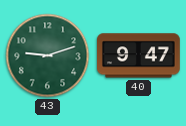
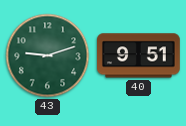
40: 9:47 -> 9:51
